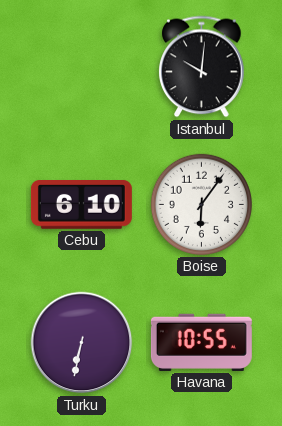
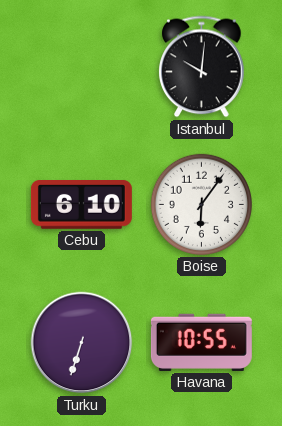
Turku: 6:32 -> 6:33
